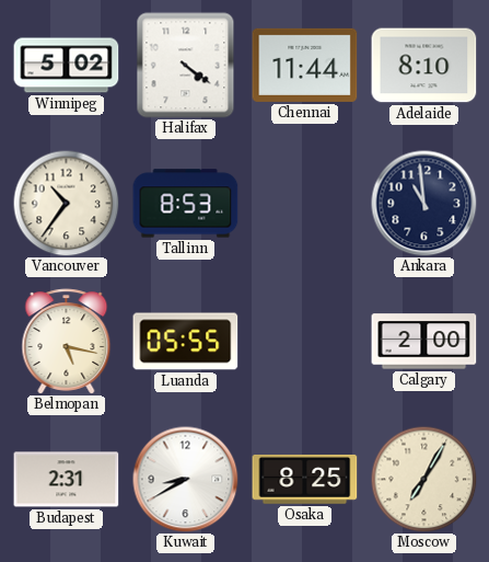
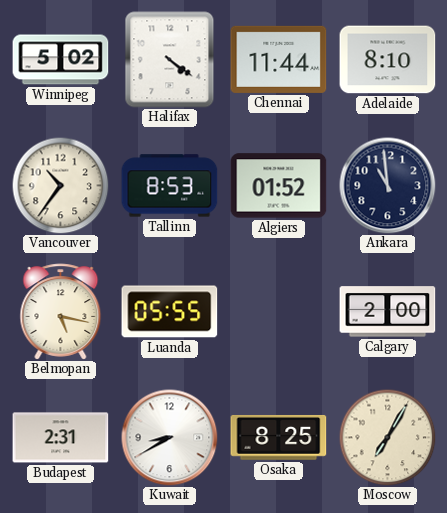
Algiers: none -> 01:52
